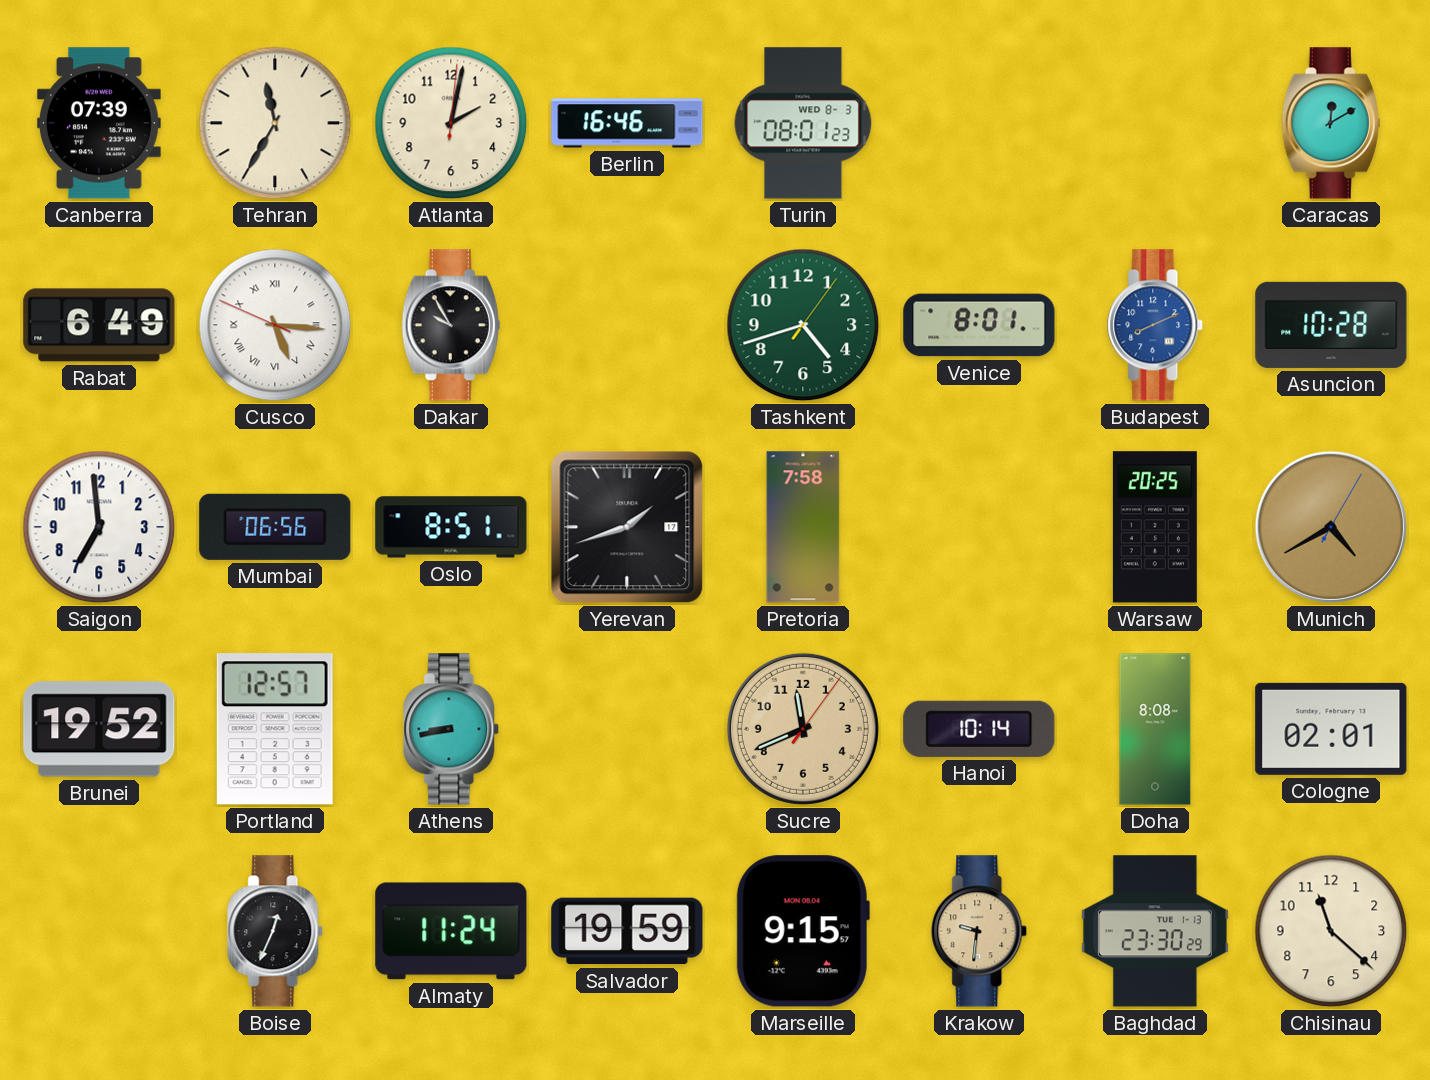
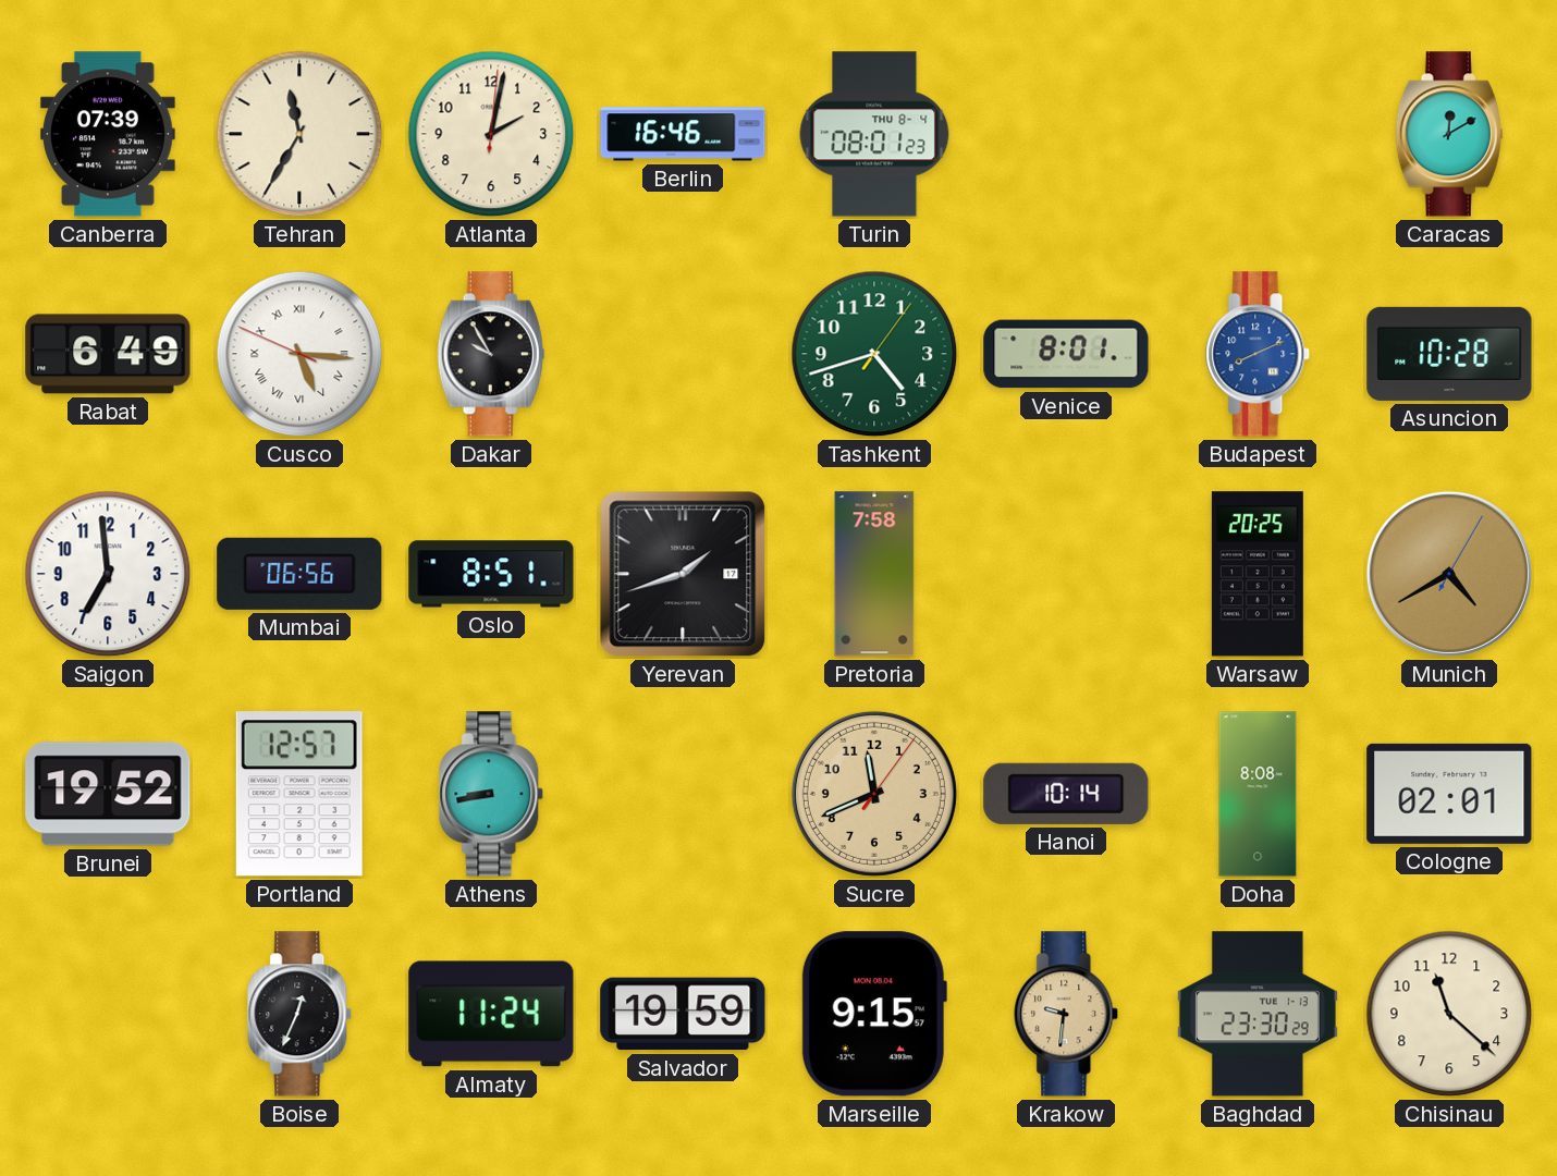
Turin date: WED 8-3 -> THU 8-4
